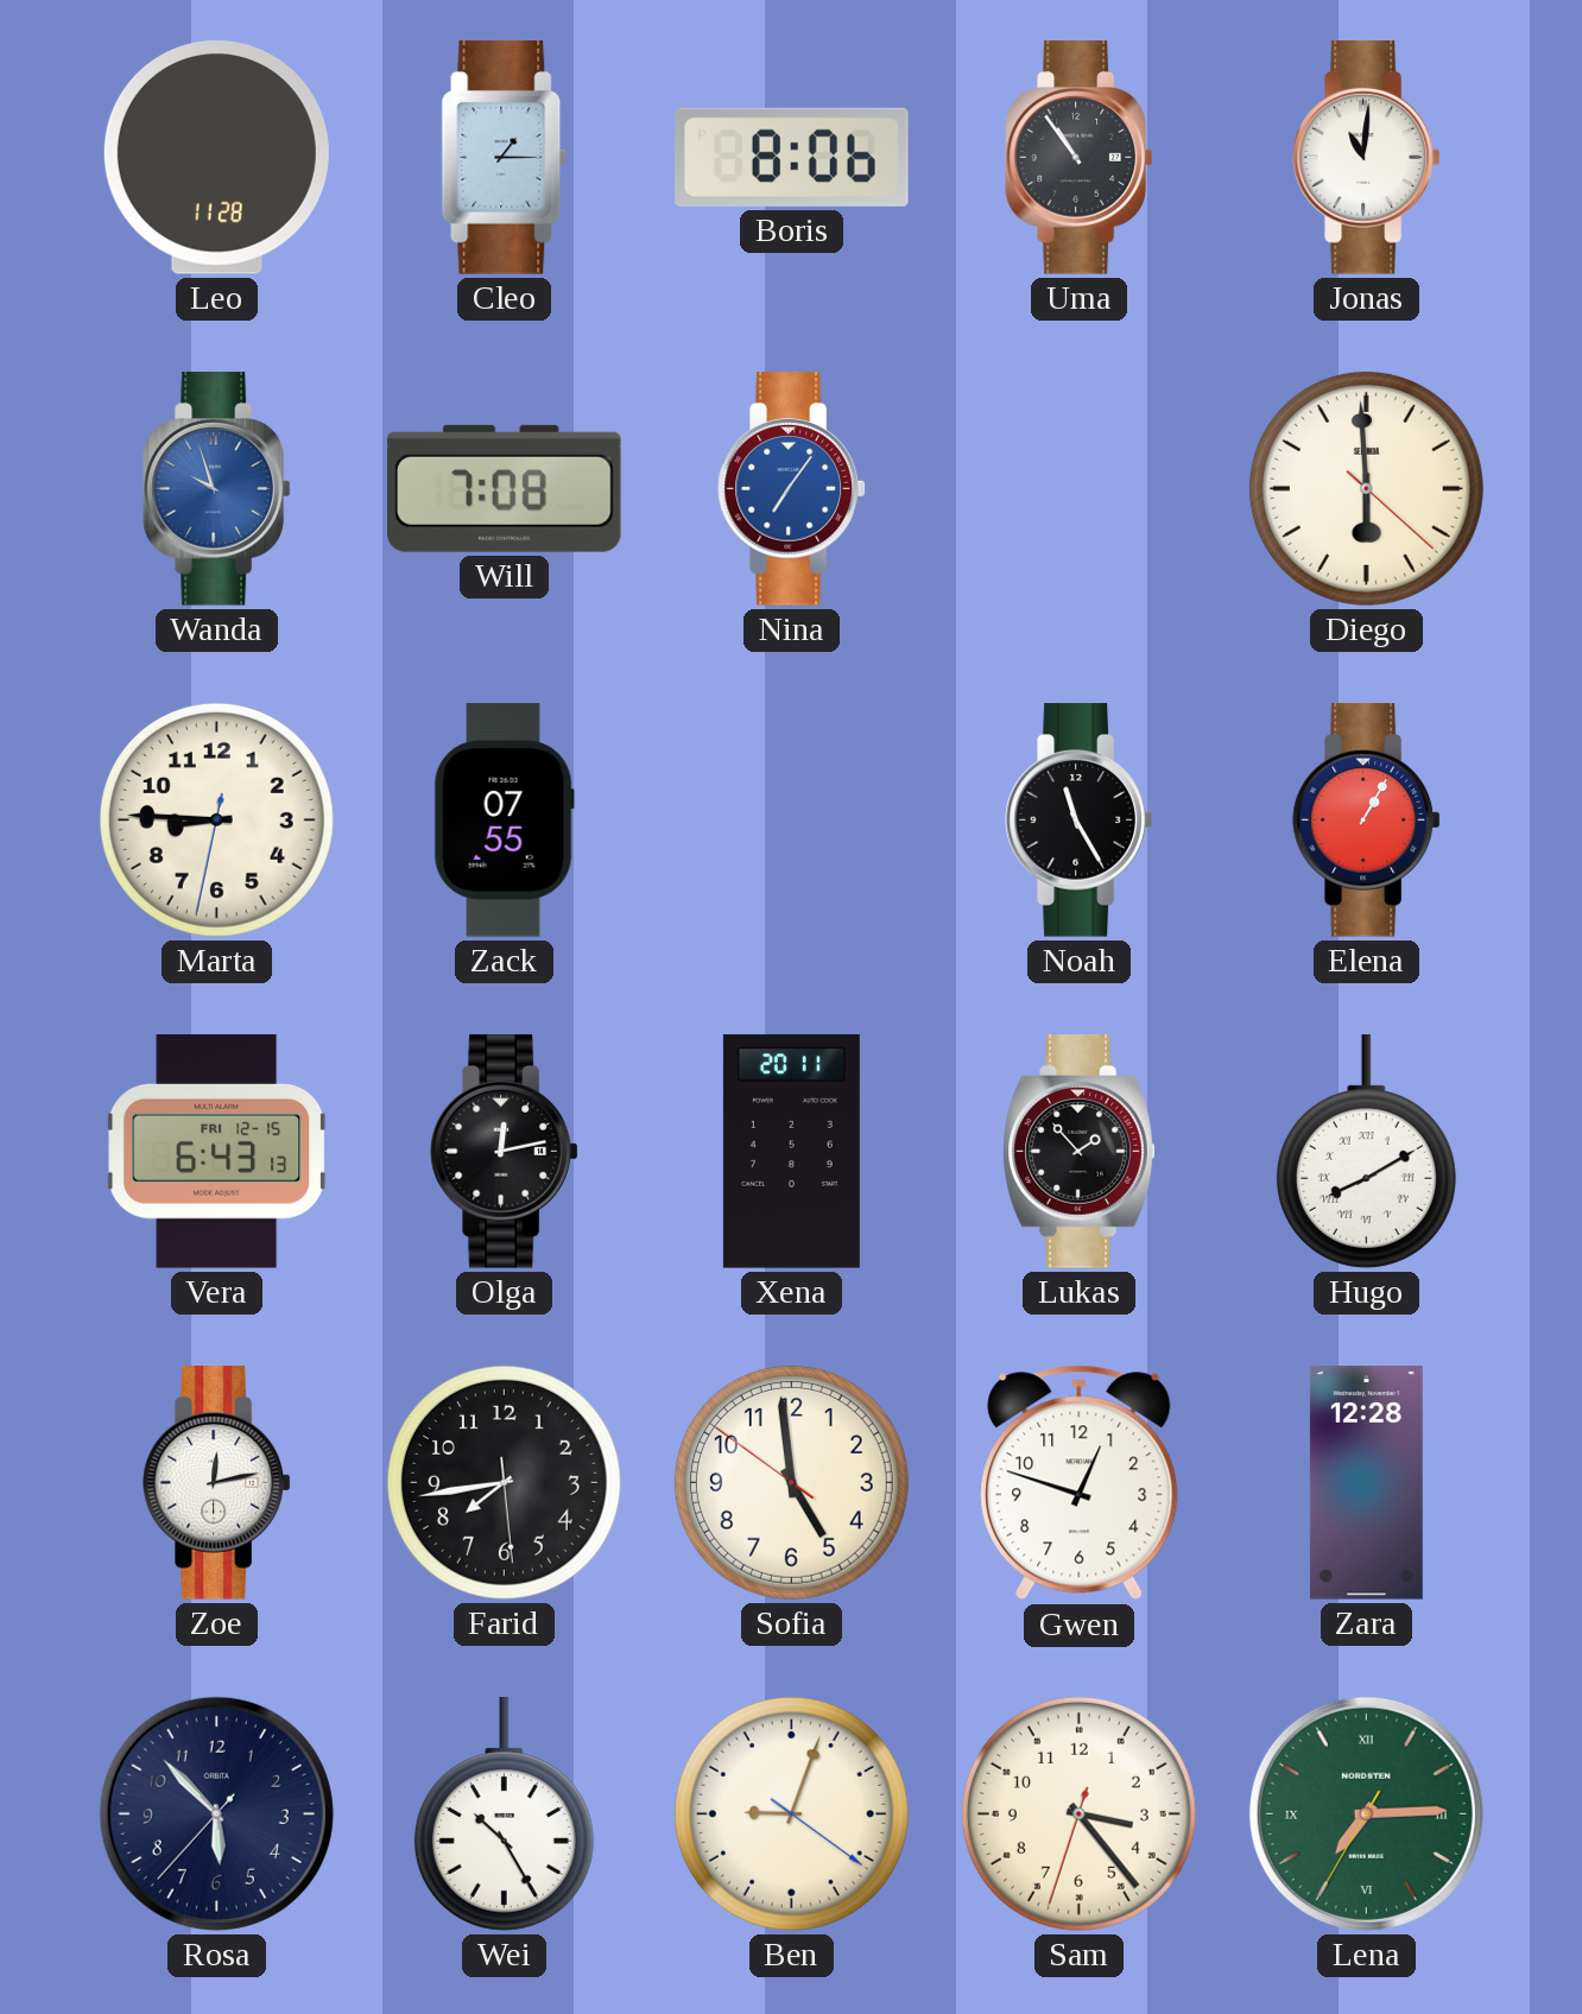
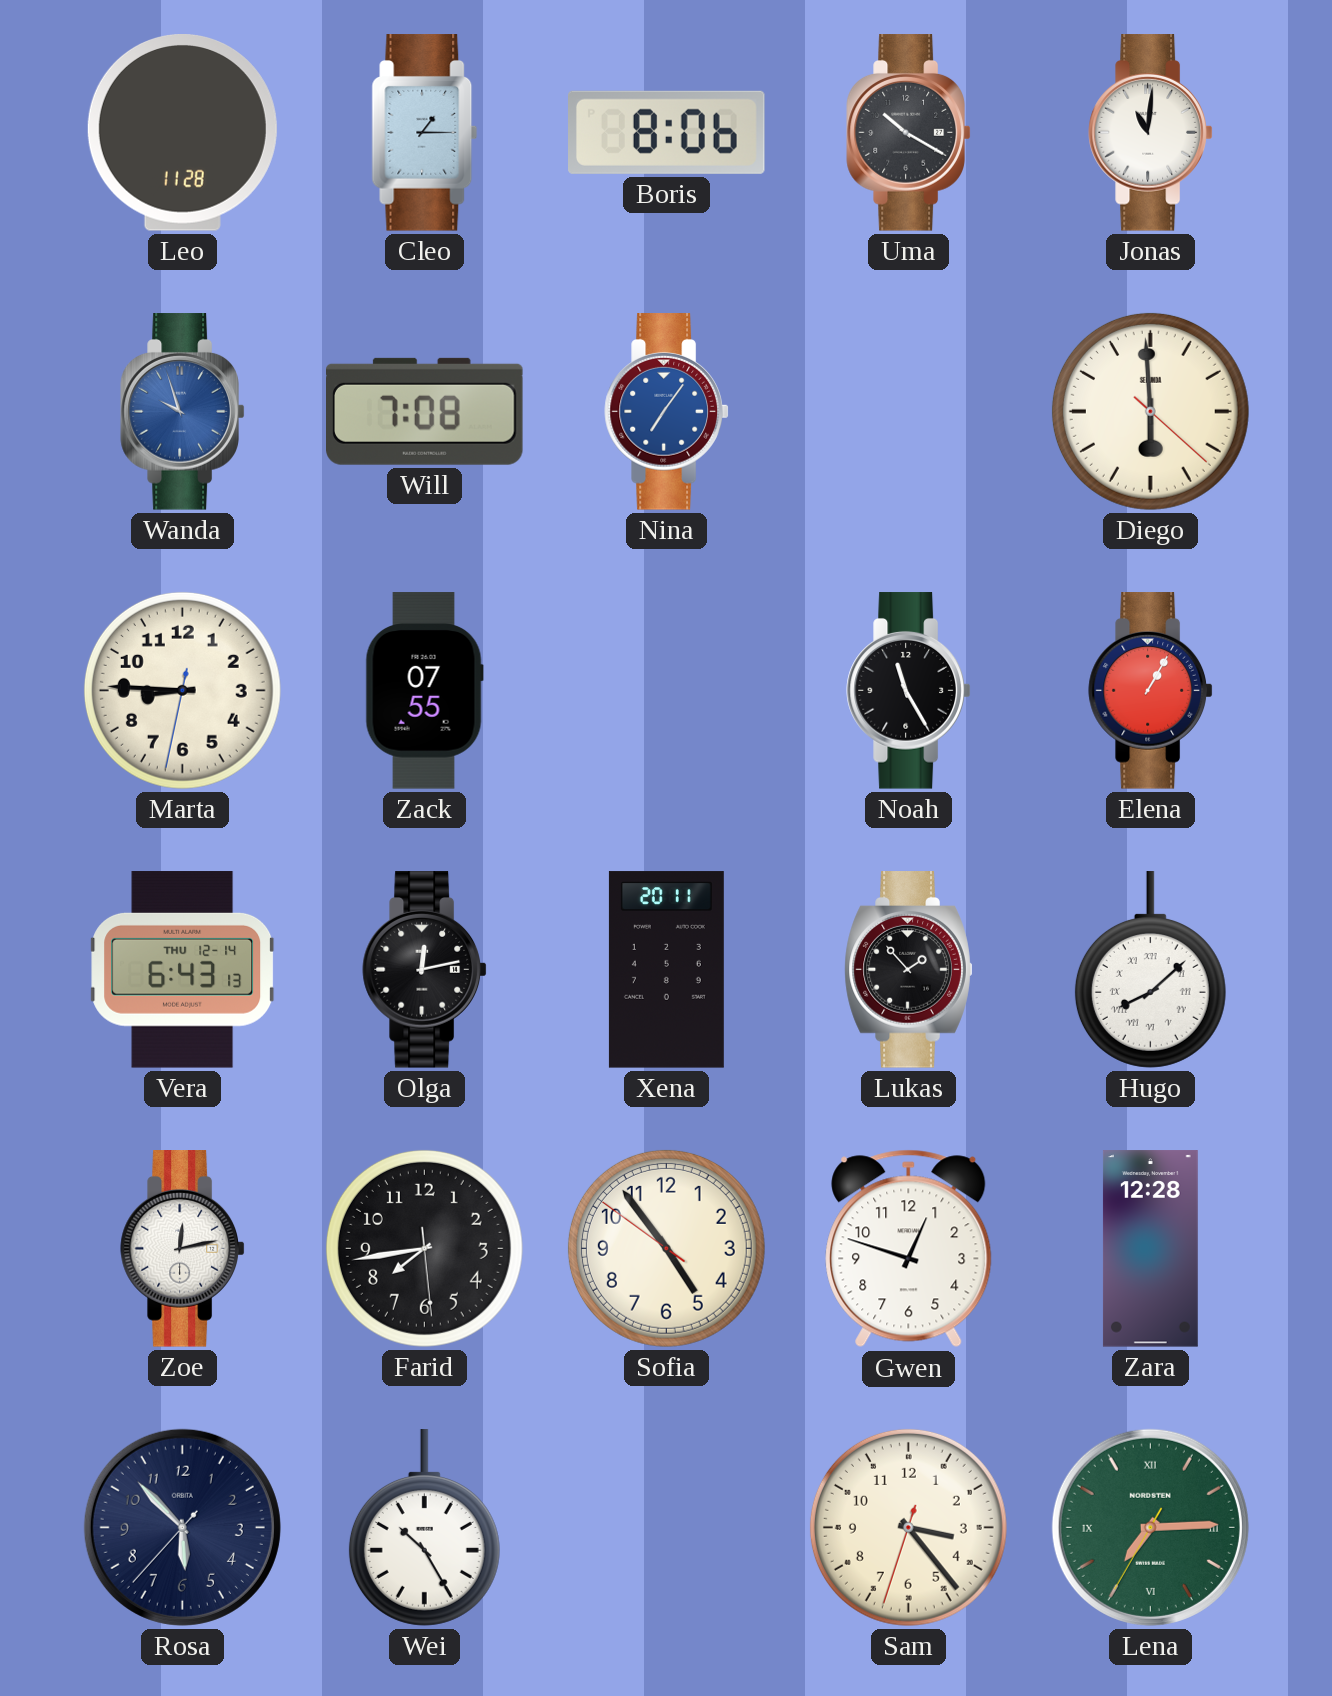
Uma: 10:54 -> 10:20
Vera date: FRI 12-15 -> THU 12-14
Hugo: 8:10 -> 8:08
Sofia: 4:58 -> 4:53
Ben: 9:03 -> none
